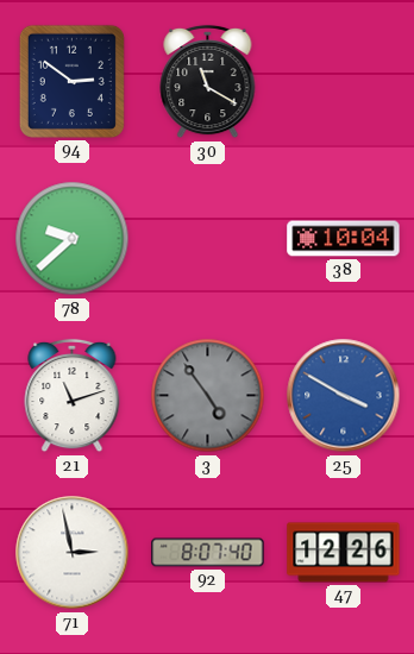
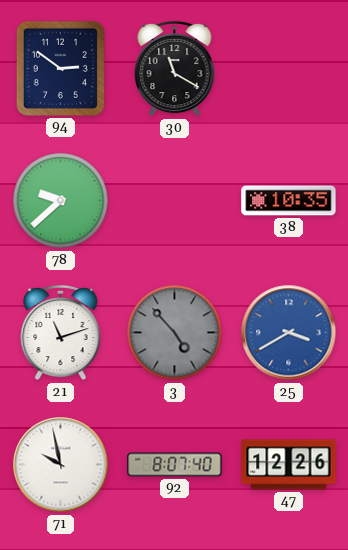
38: 10:04 -> 10:35
3: 4:54 -> 4:53
25: 3:50 -> 3:40
71: 2:58 -> 9:58
